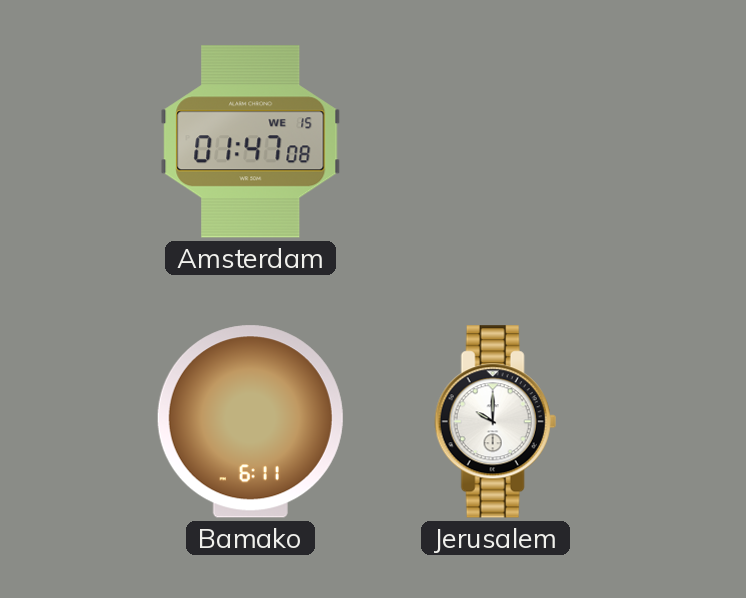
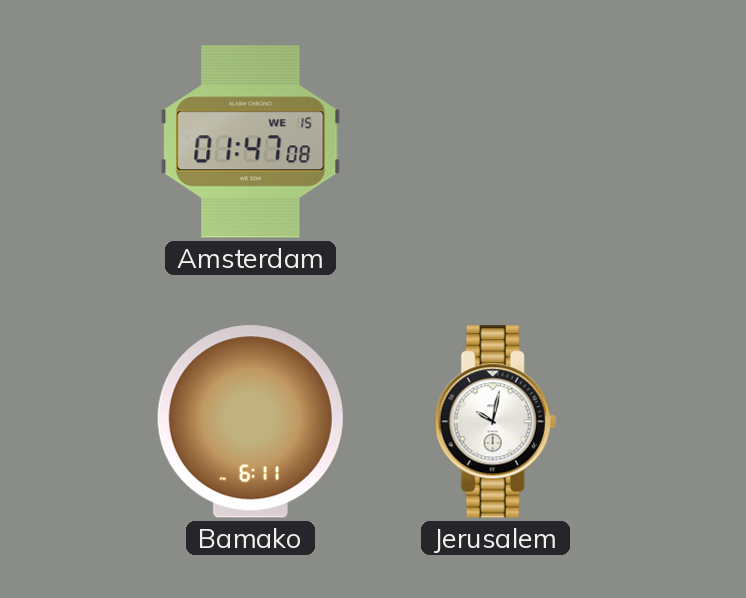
Jerusalem: 10:00 -> 10:02
